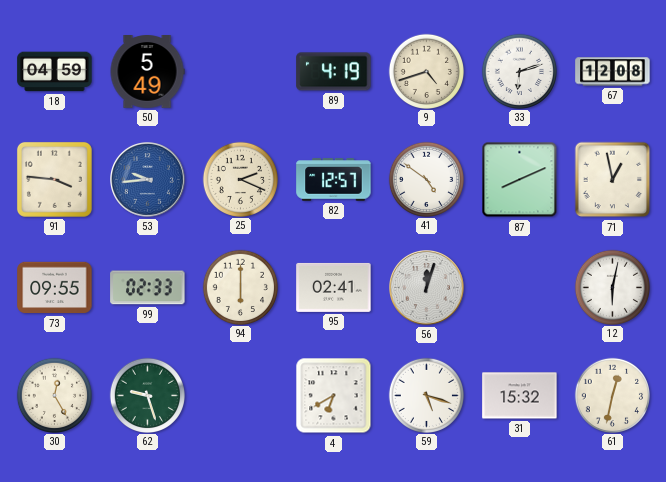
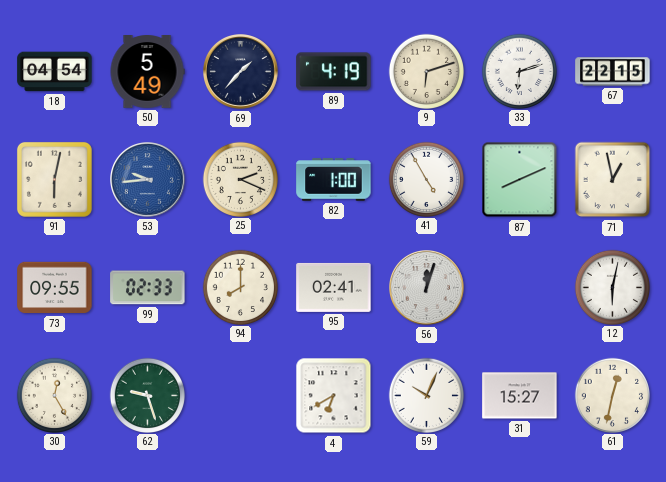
18: 04:59 -> 04:54
69: none -> 1:37
9: 4:42 -> 6:12
67: 12:08 -> 22:15
91: 3:46 -> 6:02
82: 12:57 -> 1:00
41: 4:51 -> 4:55
94: 6:00 -> 8:00
59: 5:18 -> 10:04
31: 15:32 -> 15:27
